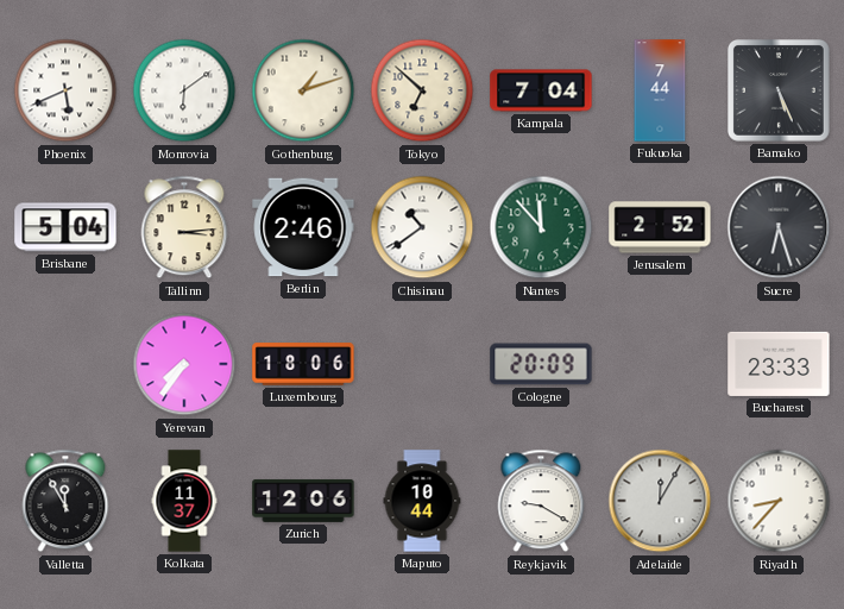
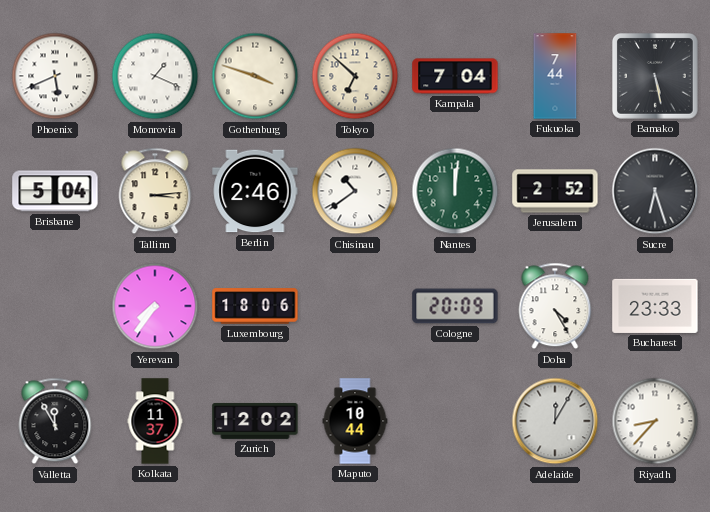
Monrovia: 6:09 -> 1:19
Gothenburg: 1:12 -> 3:48
Bamako: 5:26 -> 5:28
Nantes: 11:53 -> 12:01
Doha: none -> 4:25
Zurich: 12:06 -> 12:02
Reykjavik: 9:20 -> none
